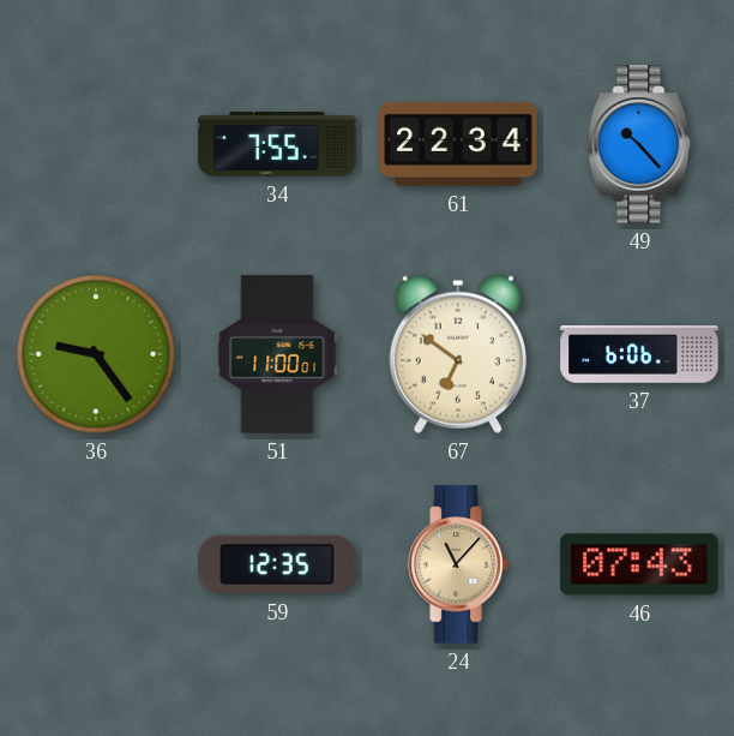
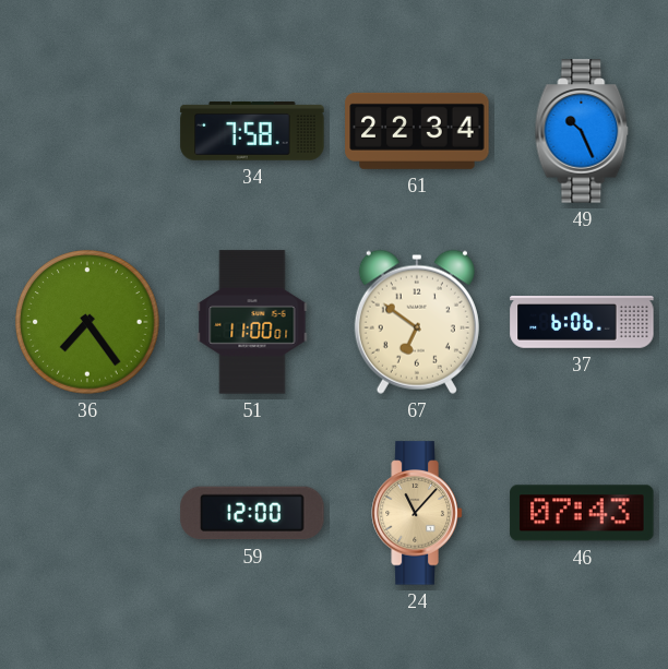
34: 7:55 -> 7:58
49: 10:23 -> 10:26
36: 9:24 -> 7:24
59: 12:35 -> 12:00
